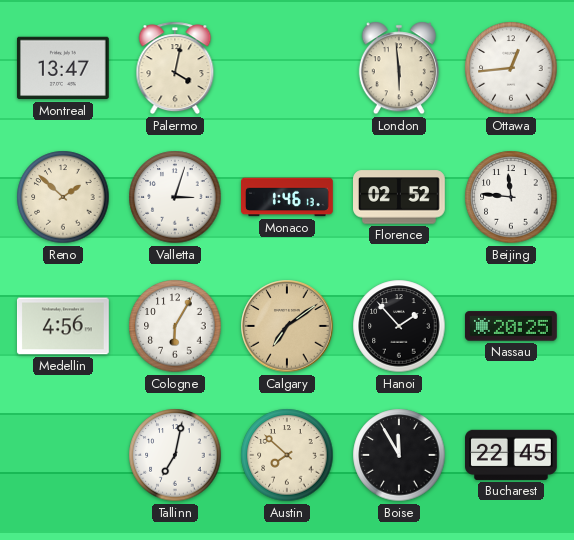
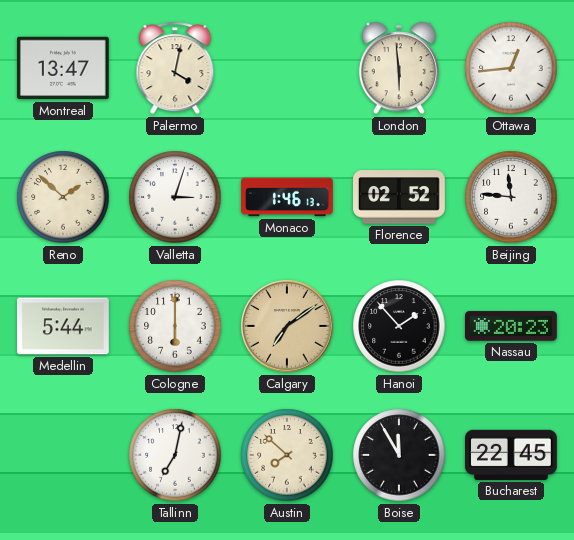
Medellin: 4:56 -> 5:44
Cologne: 6:05 -> 6:00
Nassau: 20:25 -> 20:23
